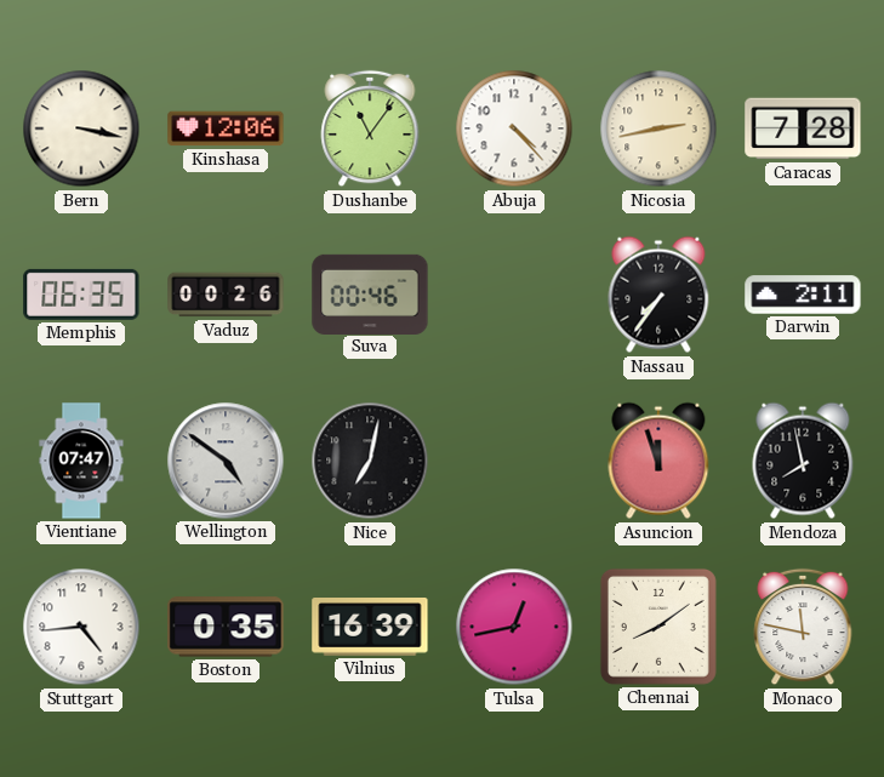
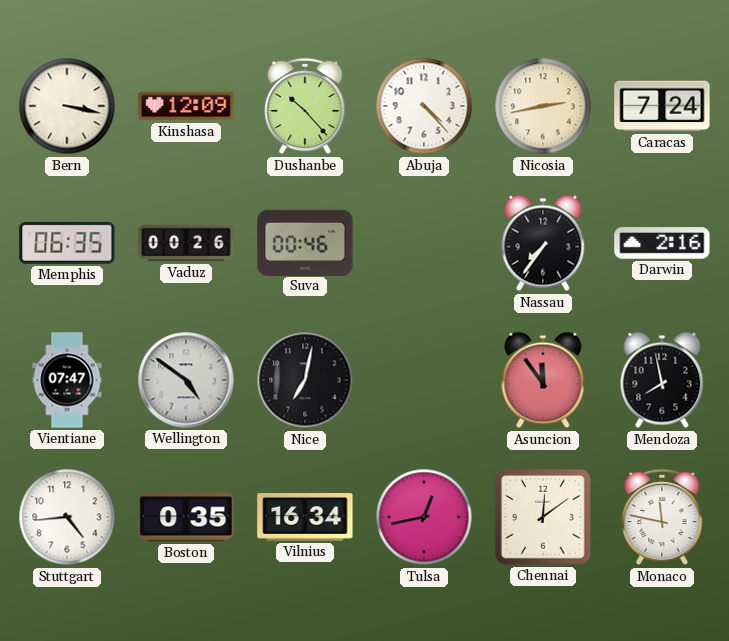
Kinshasa: 12:06 -> 12:09
Dushanbe: 11:06 -> 10:23
Caracas: 7:28 -> 7:24
Darwin: 2:11 -> 2:16
Asuncion: 11:57 -> 11:54
Vilnius: 16:39 -> 16:34
Chennai: 8:09 -> 12:09
